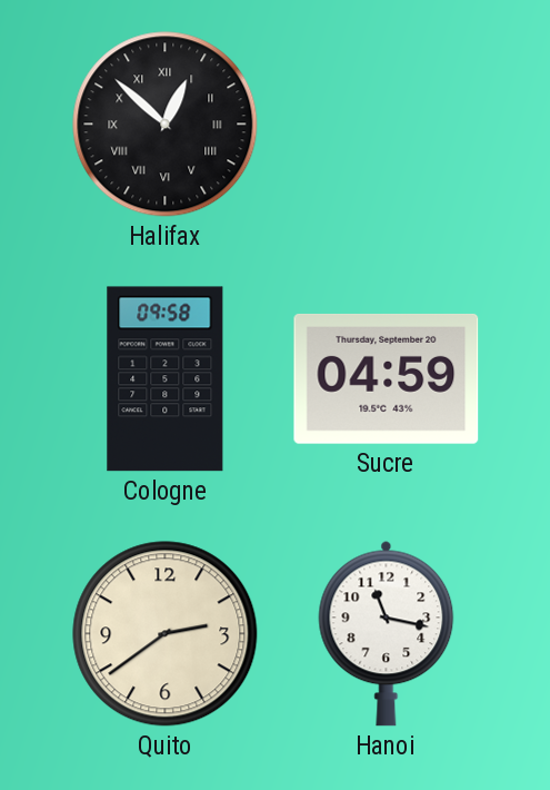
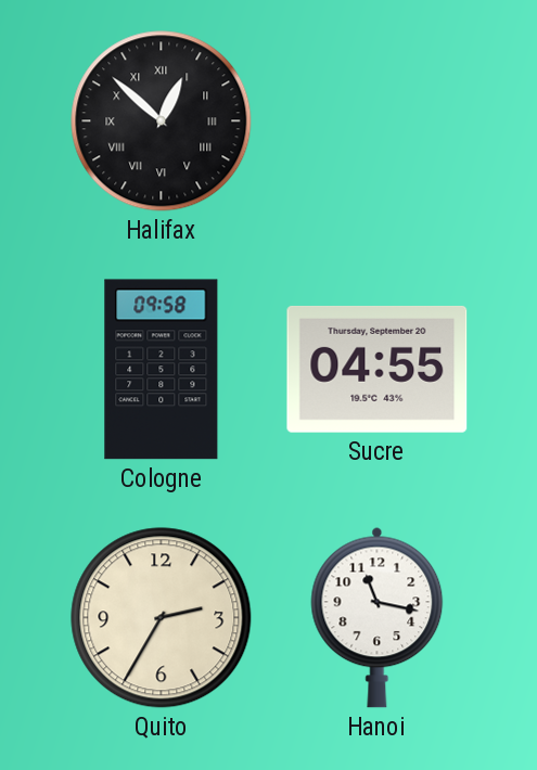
Sucre: 04:59 -> 04:55
Quito: 2:39 -> 2:35
